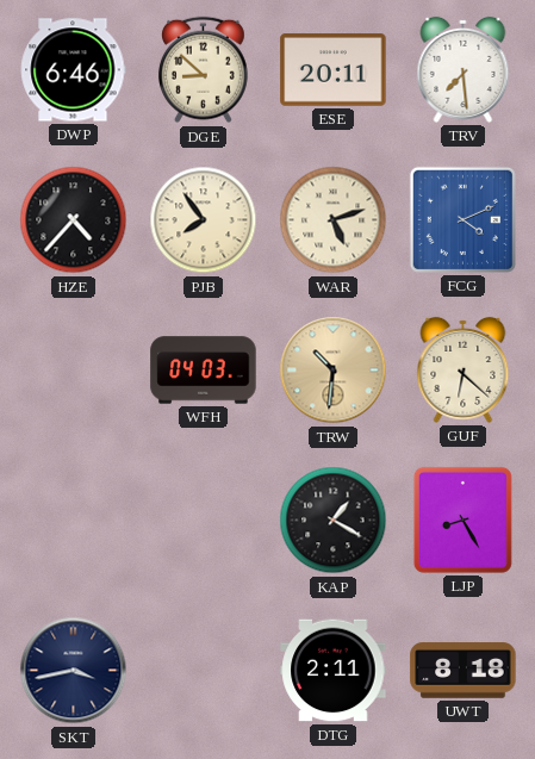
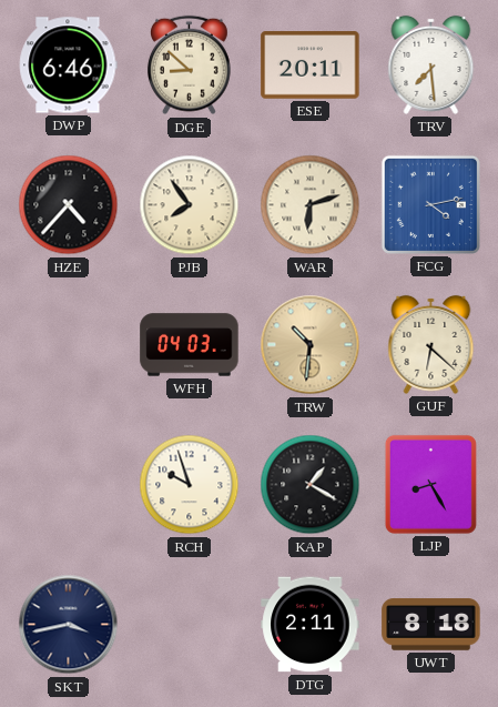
WAR: 5:12 -> 6:12
FCG: 4:11 -> 4:13
RCH: none -> 9:57
